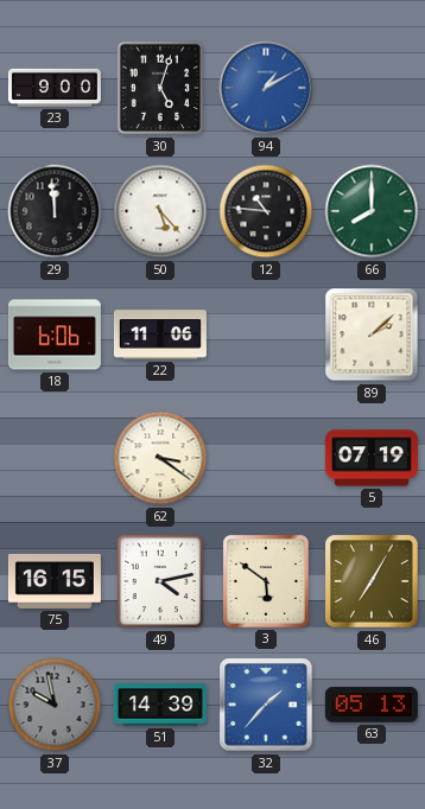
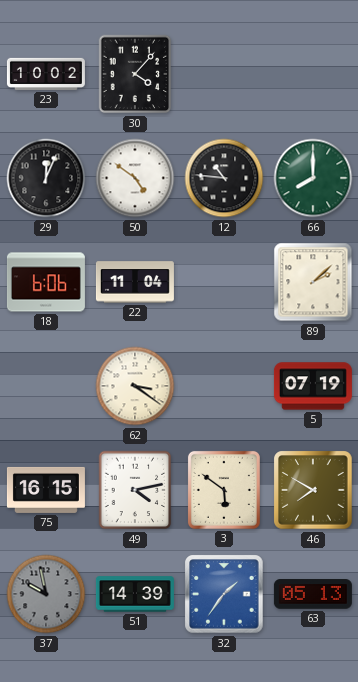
23: 9:00 -> 10:02
30: 5:03 -> 4:07
94: 1:10 -> none
29: 11:59 -> 12:04
50: 5:23 -> 4:51
22: 11:06 -> 11:04
46: 7:05 -> 7:50
32: 1:37 -> 1:36
